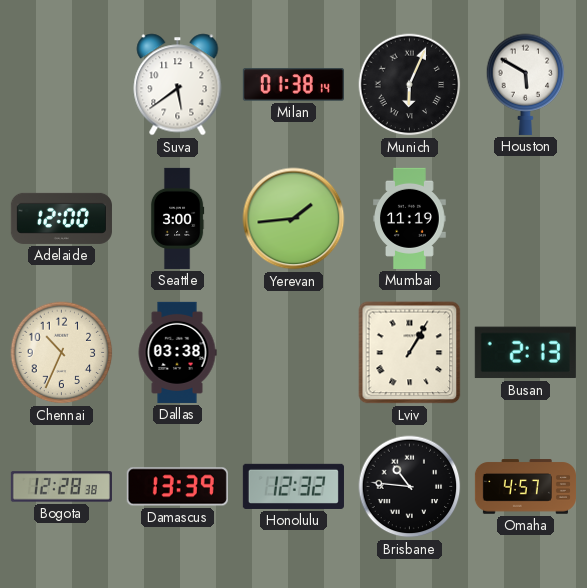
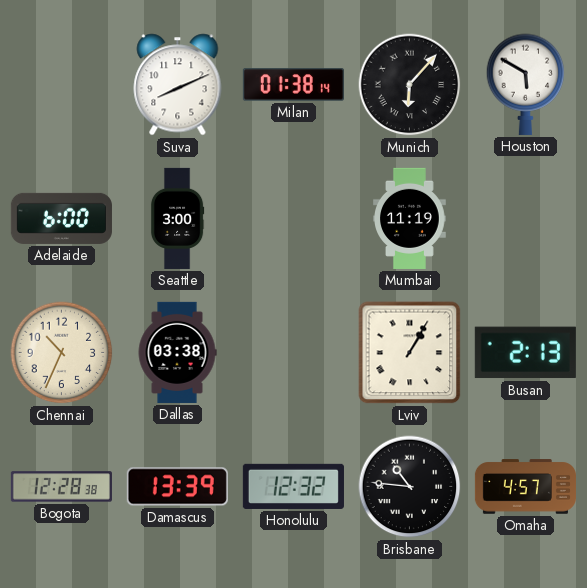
Suva: 5:39 -> 8:11
Munich: 6:04 -> 6:07
Adelaide: 12:00 -> 6:00
Yerevan: 1:44 -> none
